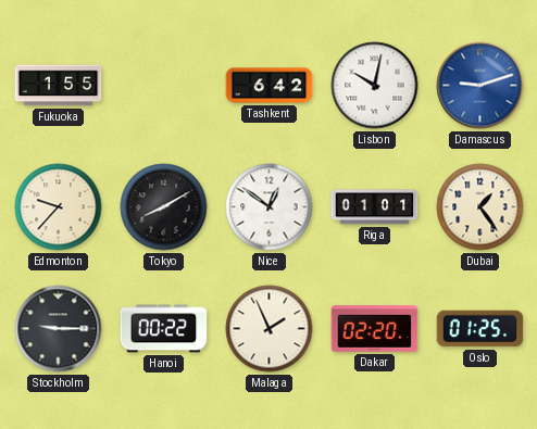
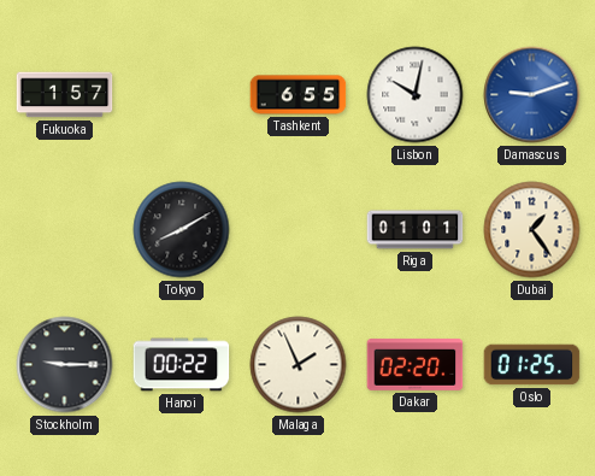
Fukuoka: 1:55 -> 1:57
Tashkent: 6:42 -> 6:55
Edmonton: 9:37 -> none
Nice: 12:51 -> none
